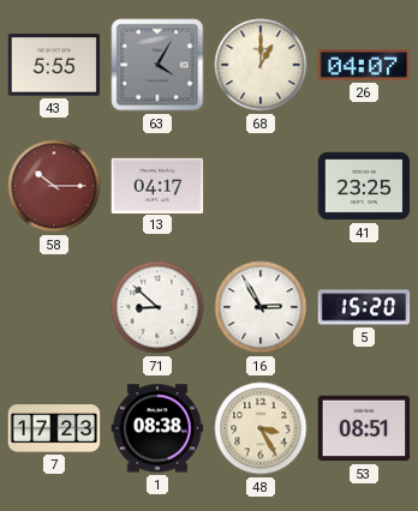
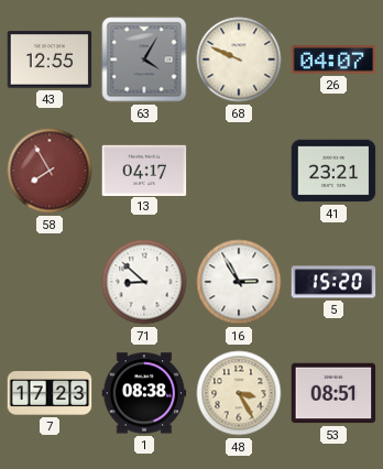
43: 5:55 -> 12:55
68: 1:00 -> 9:49
58: 10:15 -> 7:55
41: 23:25 -> 23:21
